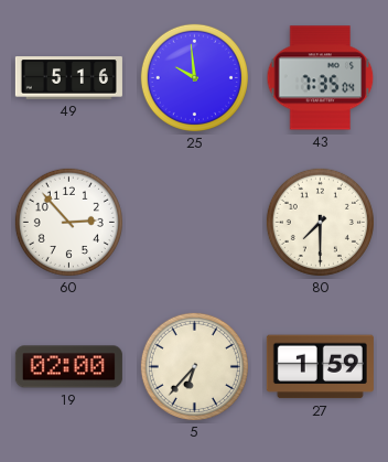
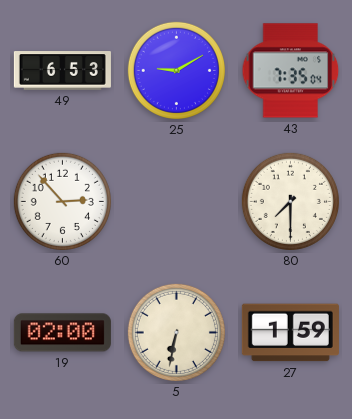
49: 5:16 -> 6:53
25: 9:59 -> 9:10
5: 6:37 -> 6:32
